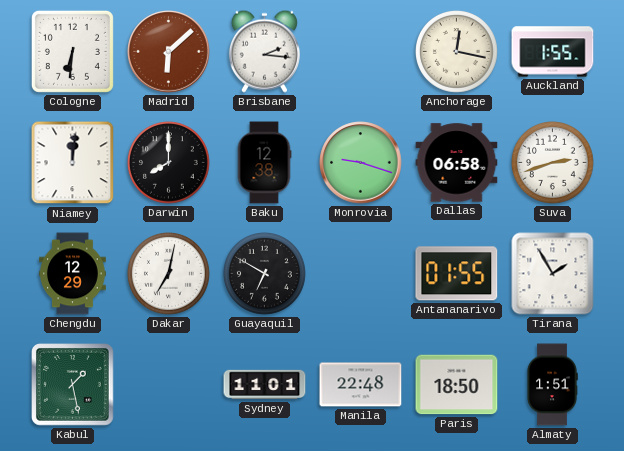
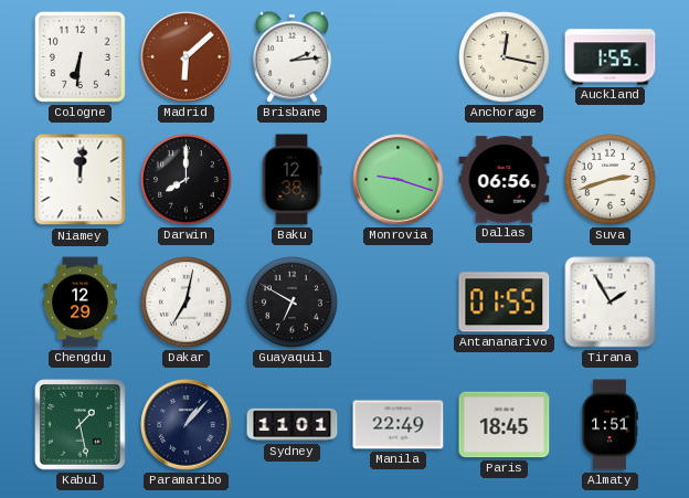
Brisbane: 2:16 -> 2:14
Dallas: 06:58 -> 06:56
Paramaribo: none -> 1:07
Manila: 22:48 -> 22:49
Paris: 18:50 -> 18:45
